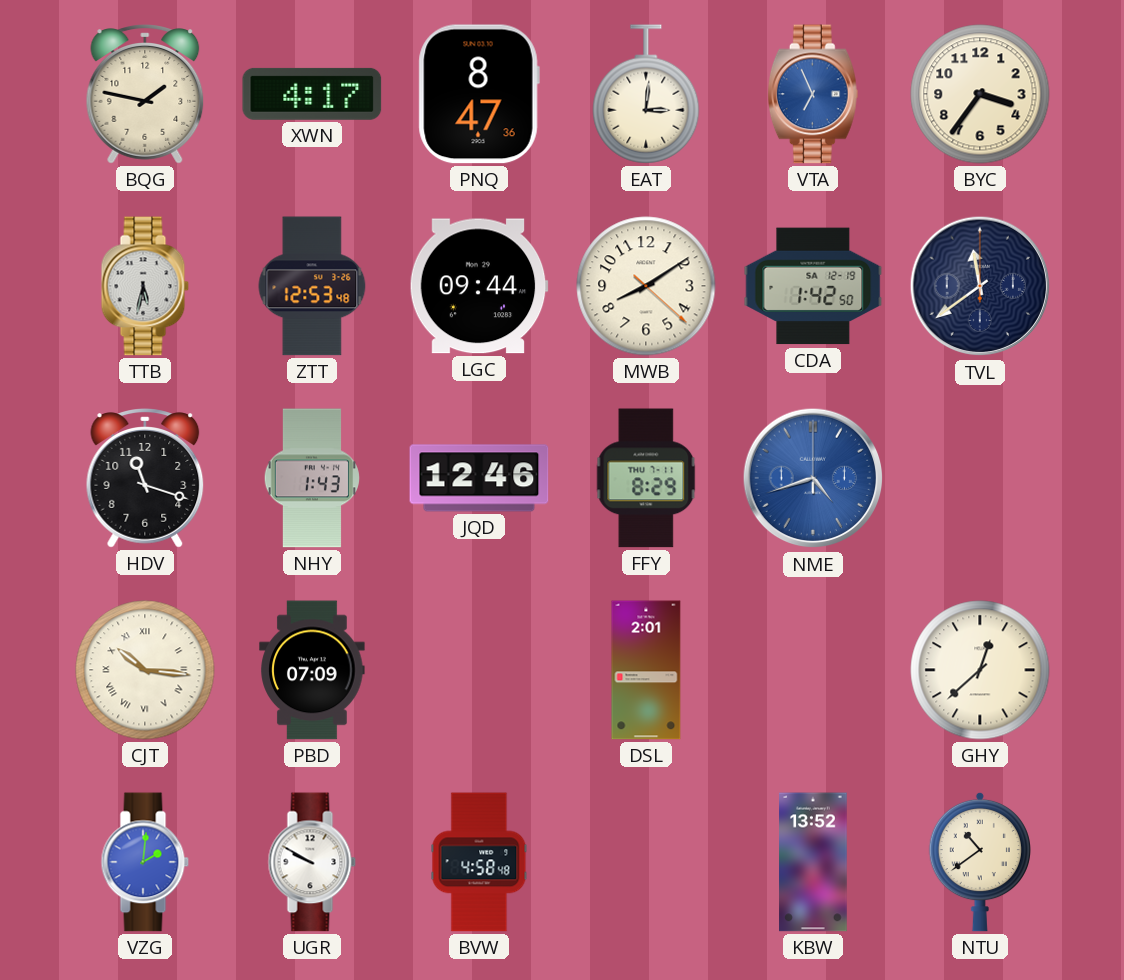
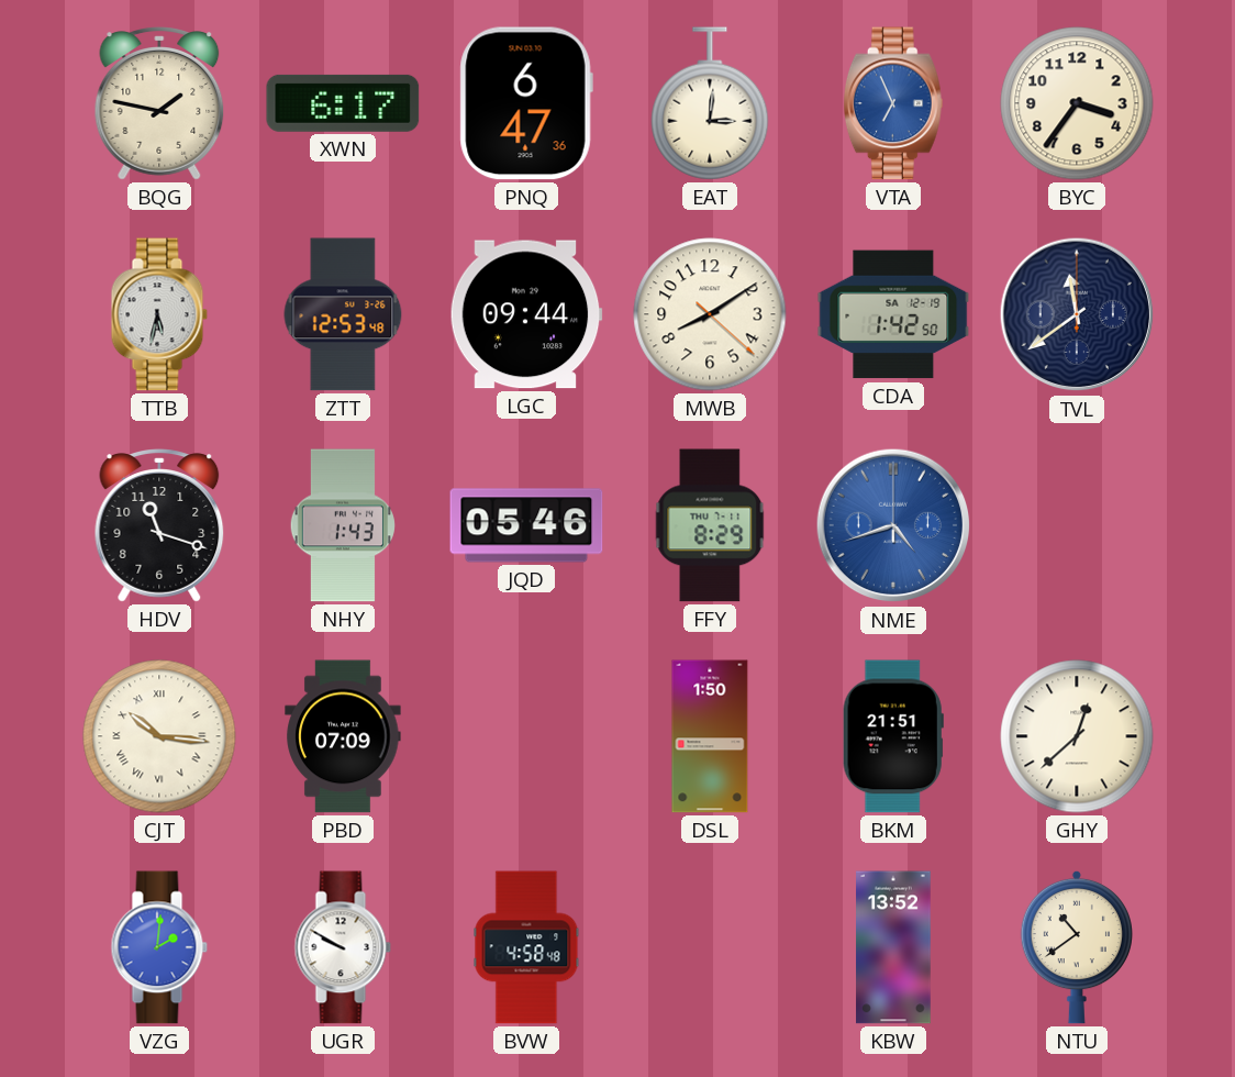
XWN: 4:17 -> 6:17
PNQ: 8:47 -> 6:47
JQD: 12:46 -> 05:46
DSL: 2:01 -> 1:50
BKM: none -> 21:51
